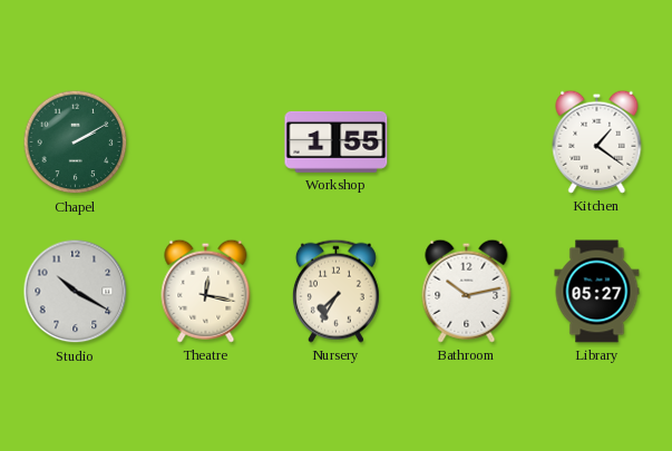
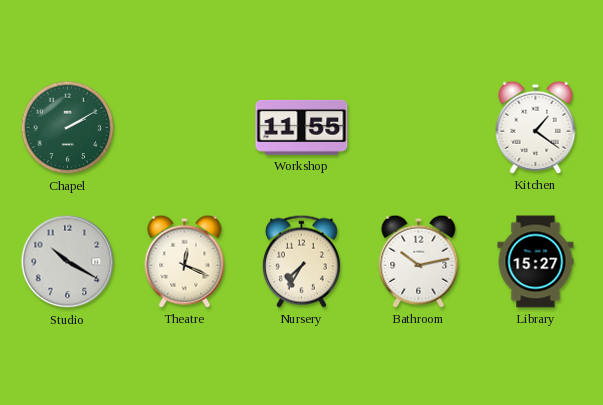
Workshop: 1:55 -> 11:55
Theatre: 12:17 -> 12:19
Library: 05:27 -> 15:27
